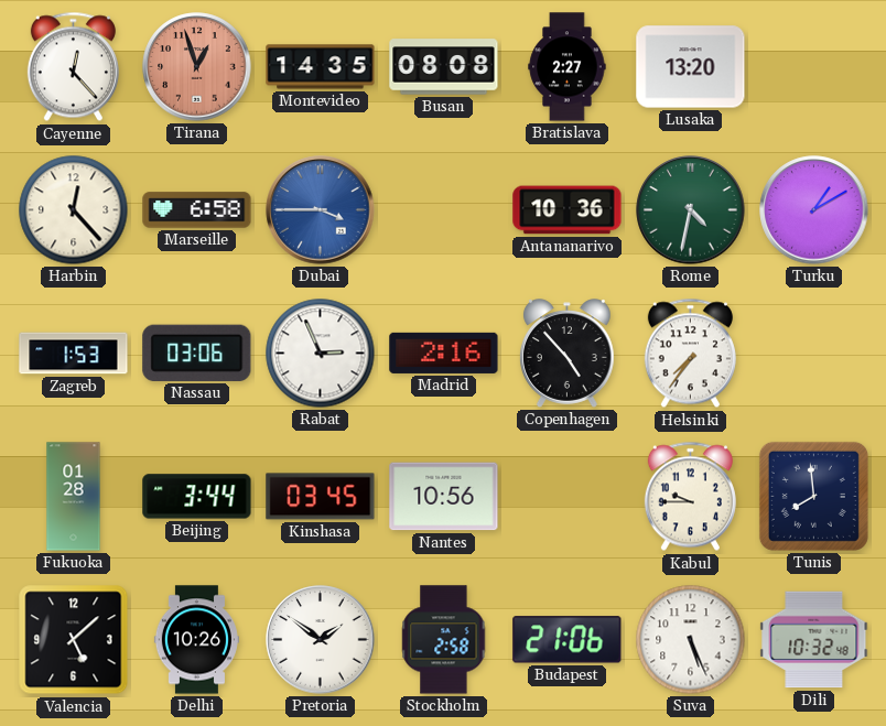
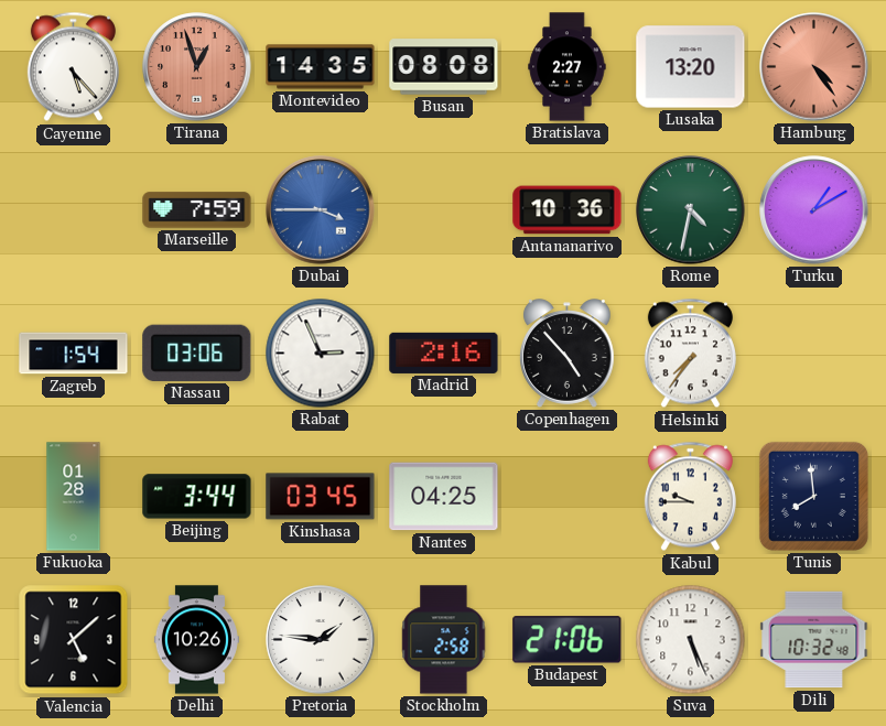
Cayenne: 12:23 -> 5:23
Hamburg: none -> 4:24
Harbin: 12:23 -> none
Marseille: 6:58 -> 7:59
Zagreb: 1:53 -> 1:54
Nantes: 10:56 -> 04:25
Pretoria: 1:51 -> 1:46
